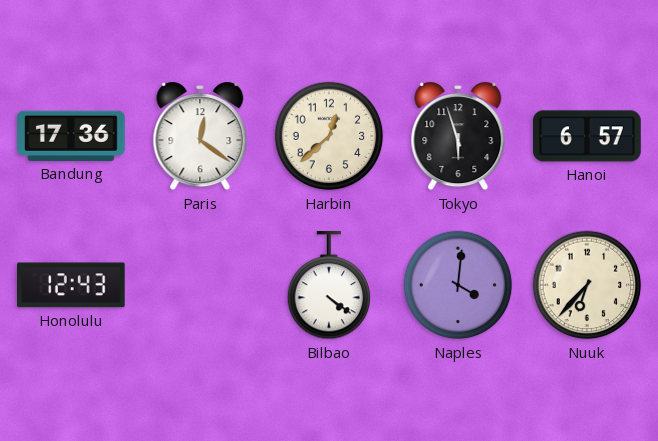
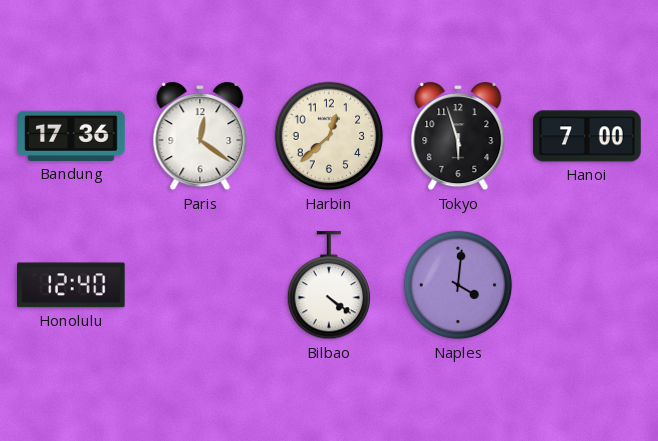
Hanoi: 6:57 -> 7:00
Honolulu: 12:43 -> 12:40
Nuuk: 6:37 -> none
